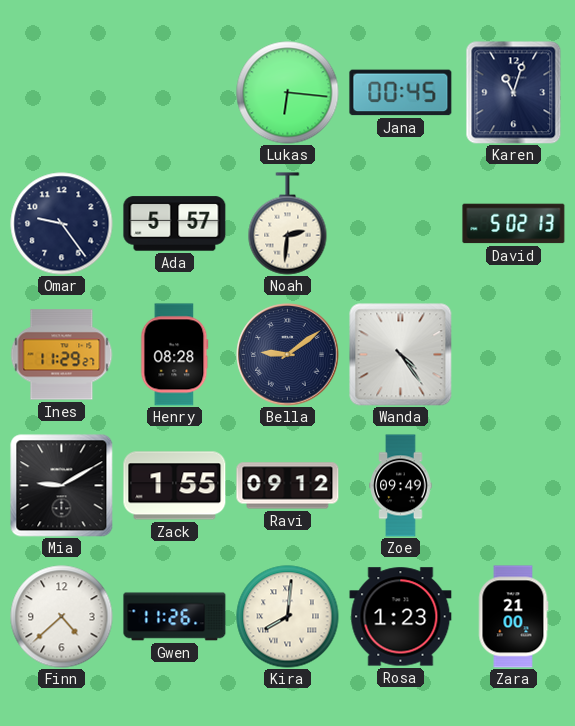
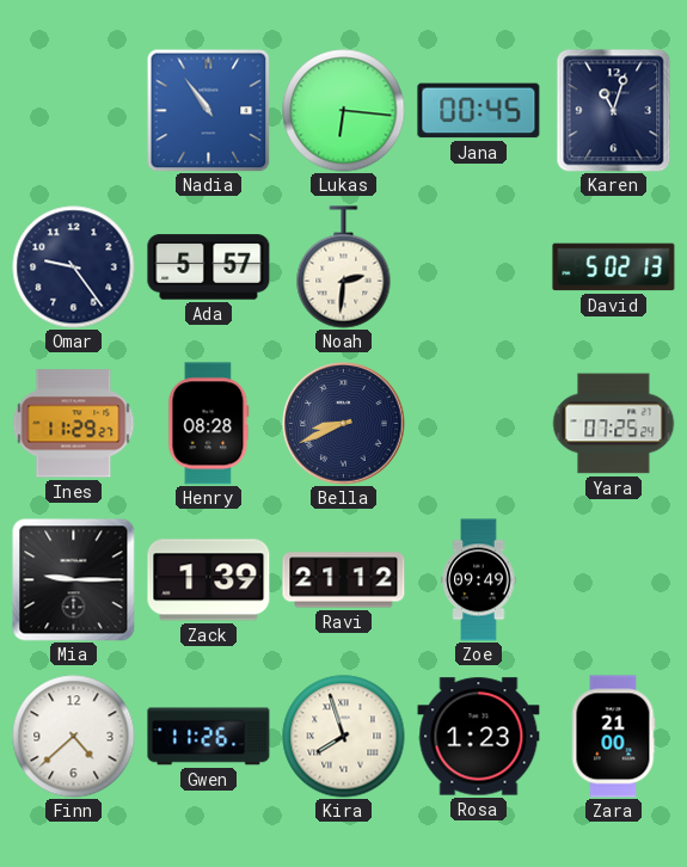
Nadia: none -> 10:54
Bella: 9:09 -> 8:41
Wanda: 4:24 -> none
Yara: none -> 07:25
Mia: 9:10 -> 9:15
Zack: 1:55 -> 1:39
Ravi: 09:12 -> 21:12
Kira: 8:01 -> 7:57
